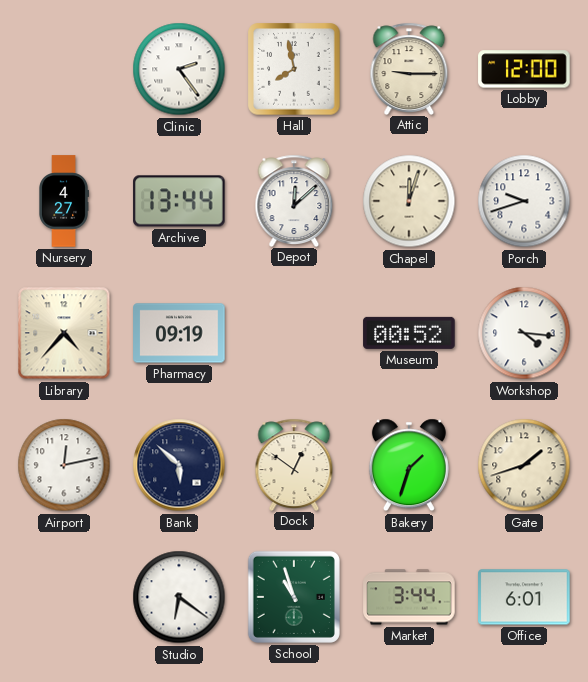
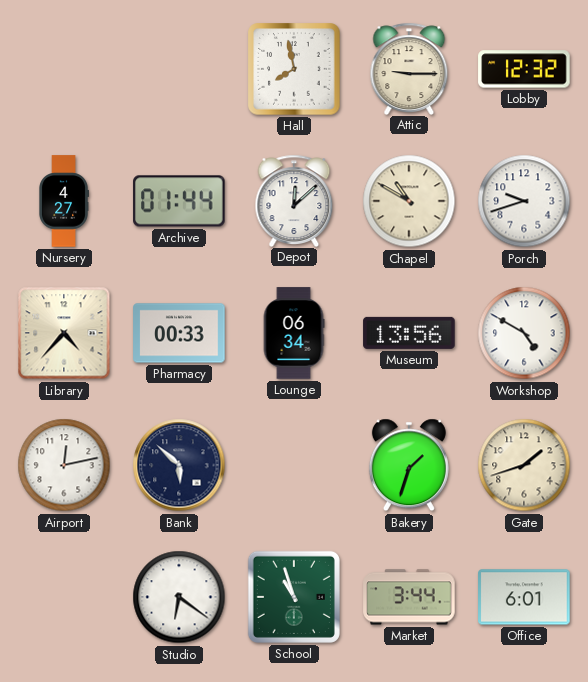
Clinic: 2:24 -> none
Lobby: 12:00 -> 12:32
Archive: 13:44 -> 01:44
Chapel: 12:03 -> 10:50
Pharmacy: 09:19 -> 00:33
Lounge: none -> 06:34
Museum: 00:52 -> 13:56
Workshop: 4:16 -> 4:50
Dock: 12:51 -> none
